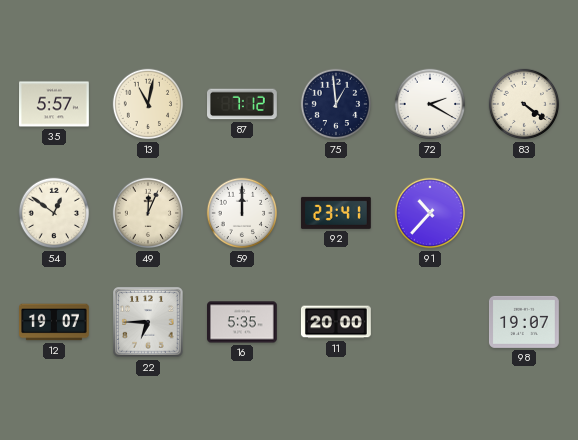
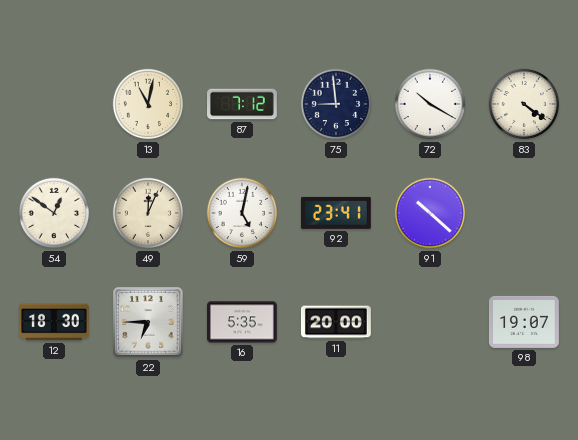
35: 5:57 -> none
75: 12:59 -> 8:59
72: 2:20 -> 10:20
59: 12:00 -> 5:02
91: 10:37 -> 10:22
12: 19:07 -> 18:30
